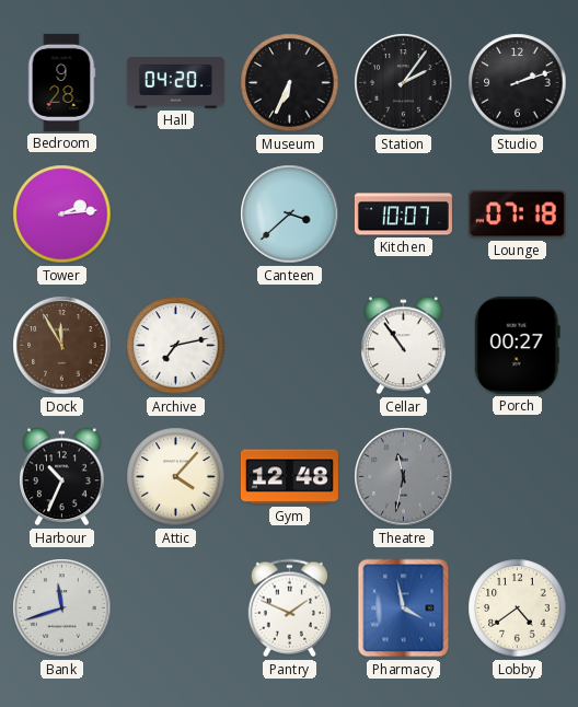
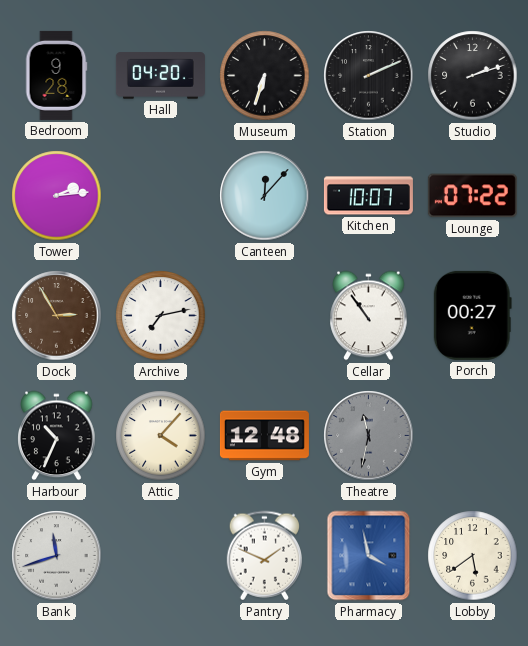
Museum: 6:34 -> 6:33
Station: 2:06 -> 2:11
Canteen: 3:38 -> 12:07
Lounge: 07:18 -> 07:22
Dock: 11:55 -> 2:55
Lobby: 4:39 -> 5:39
